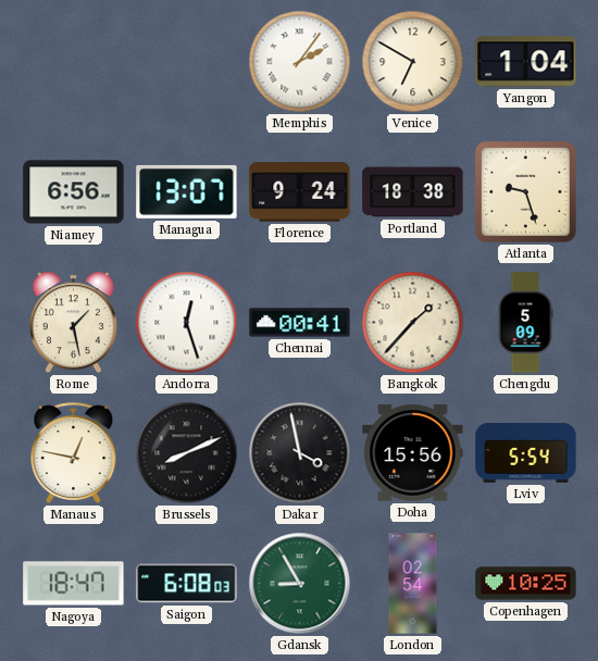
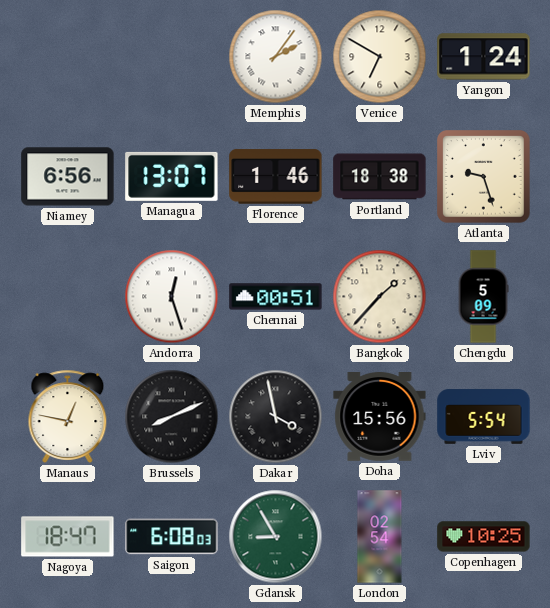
Yangon: 1:04 -> 1:24
Florence: 9:24 -> 1:46
Rome: 1:28 -> none
Chennai: 00:41 -> 00:51
